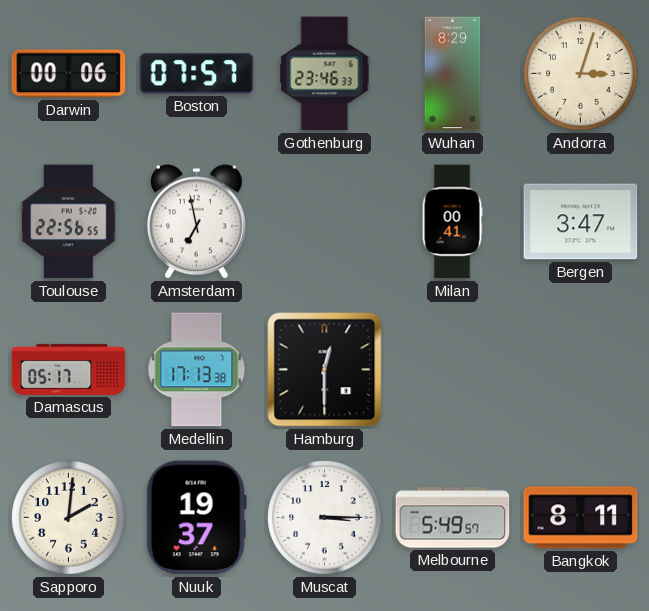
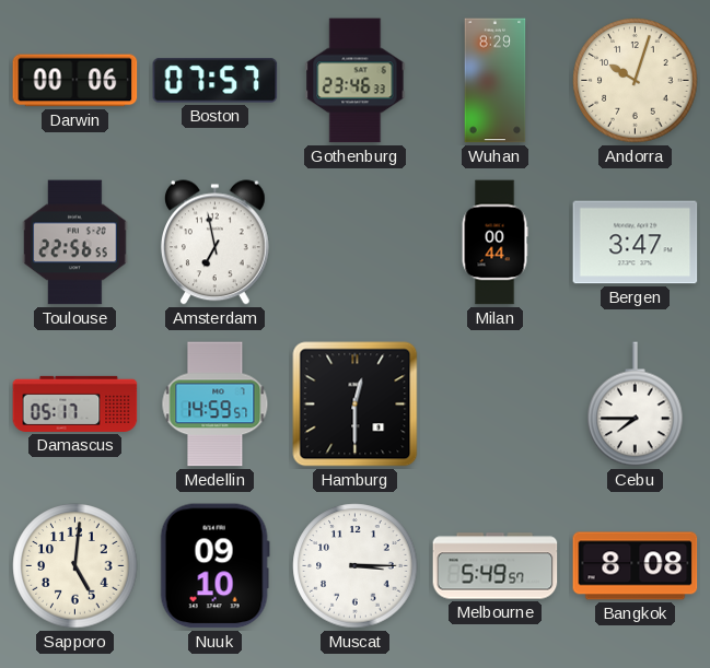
Andorra: 3:03 -> 10:03
Milan: 00:41 -> 00:44
Medellin: 17:13 -> 14:59
Cebu: none -> 7:45
Sapporo: 2:01 -> 5:01
Nuuk: 19:37 -> 09:10
Bangkok: 8:11 -> 8:08
